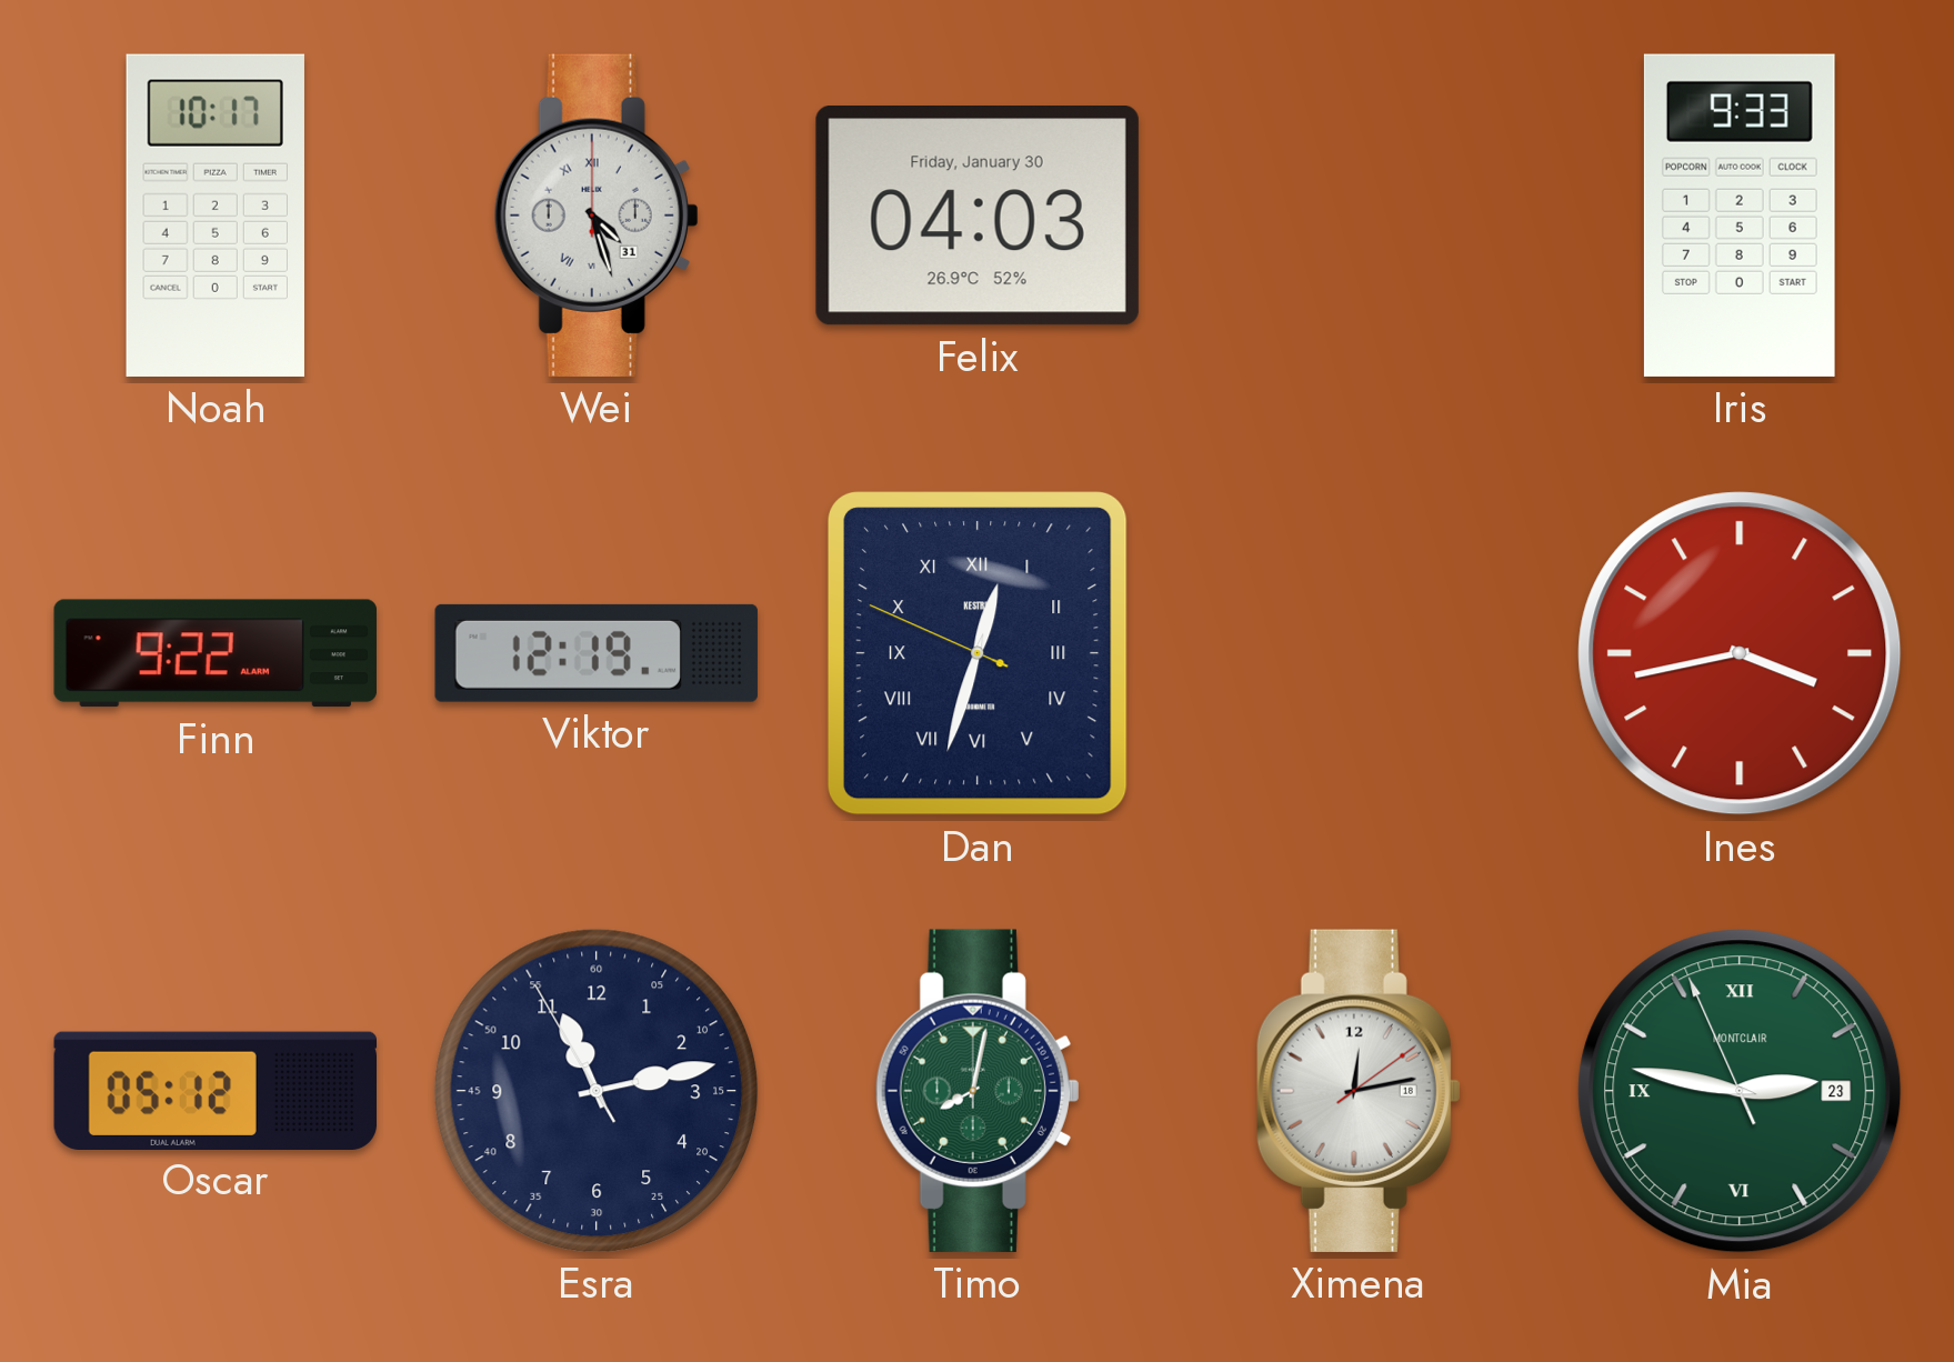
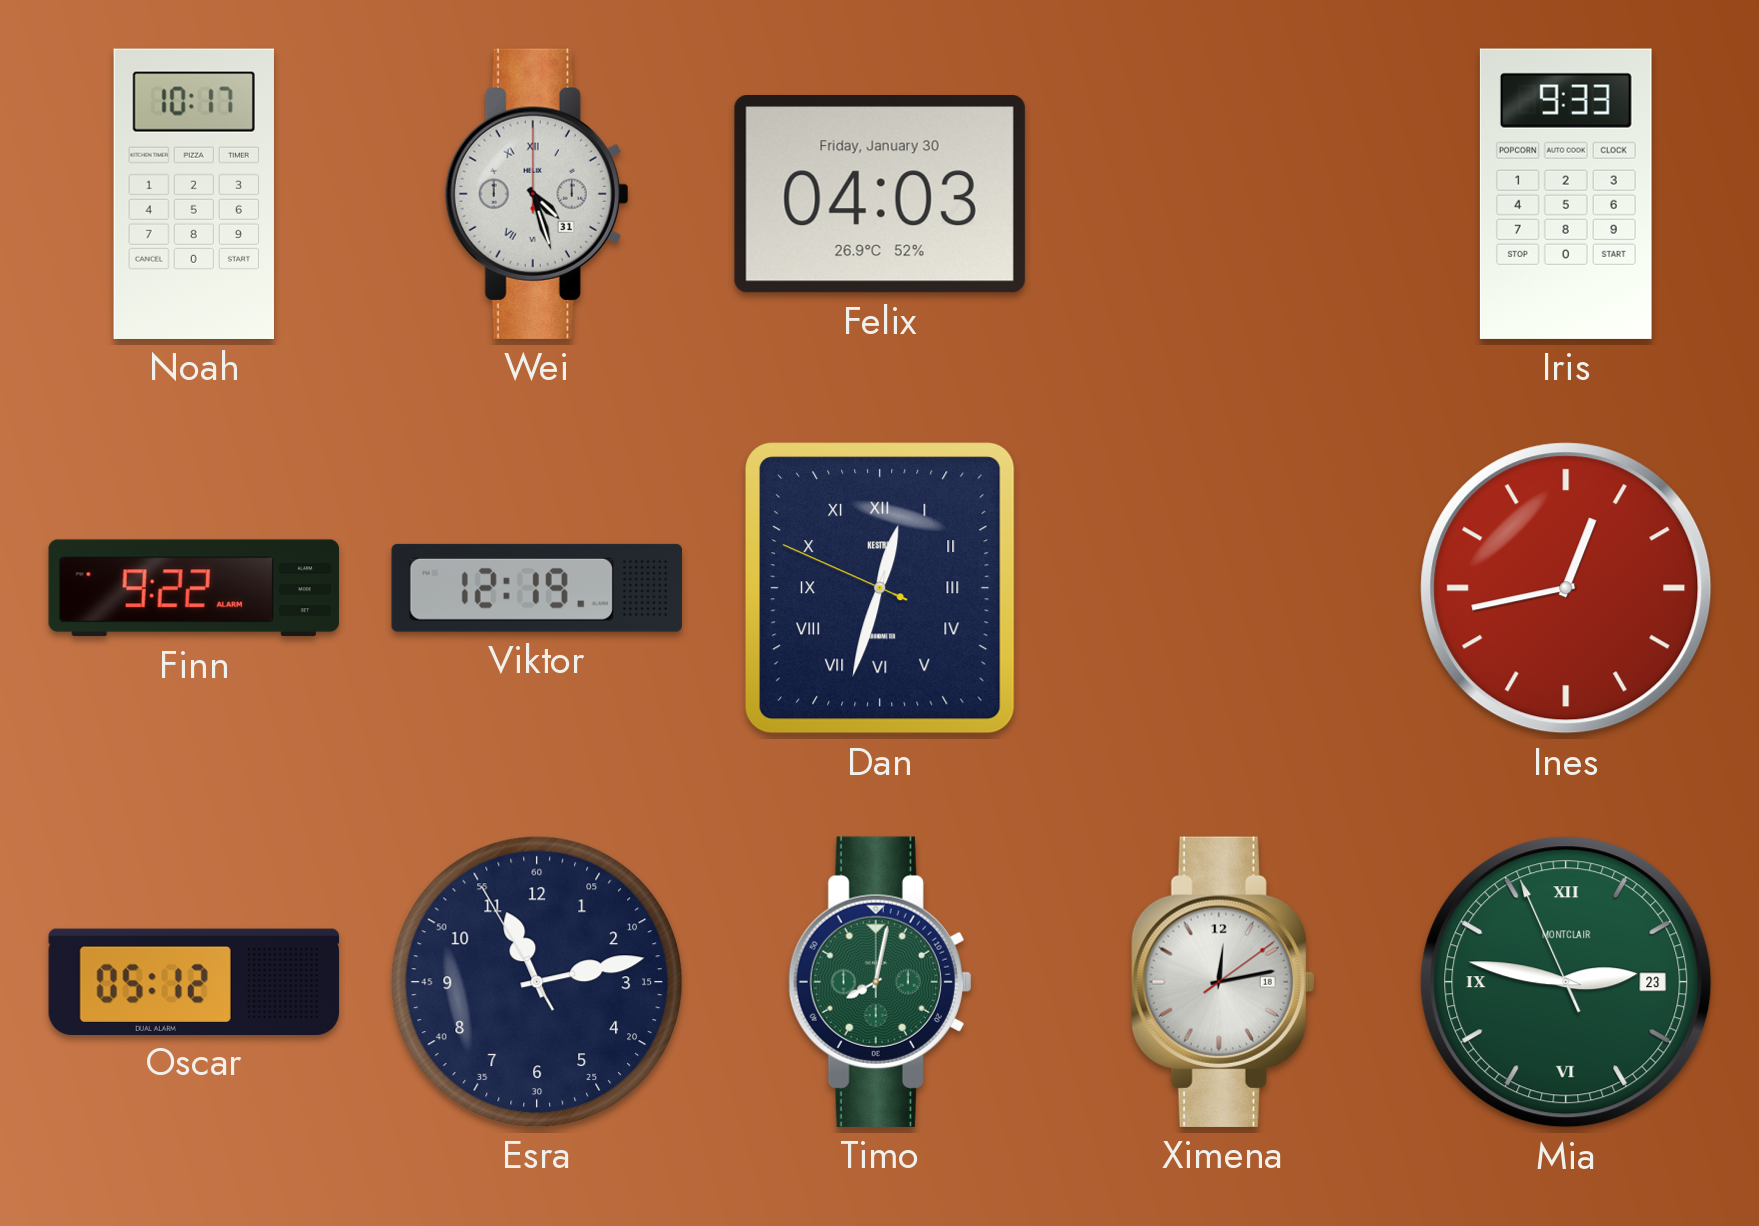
Ines: 3:43 -> 12:43
